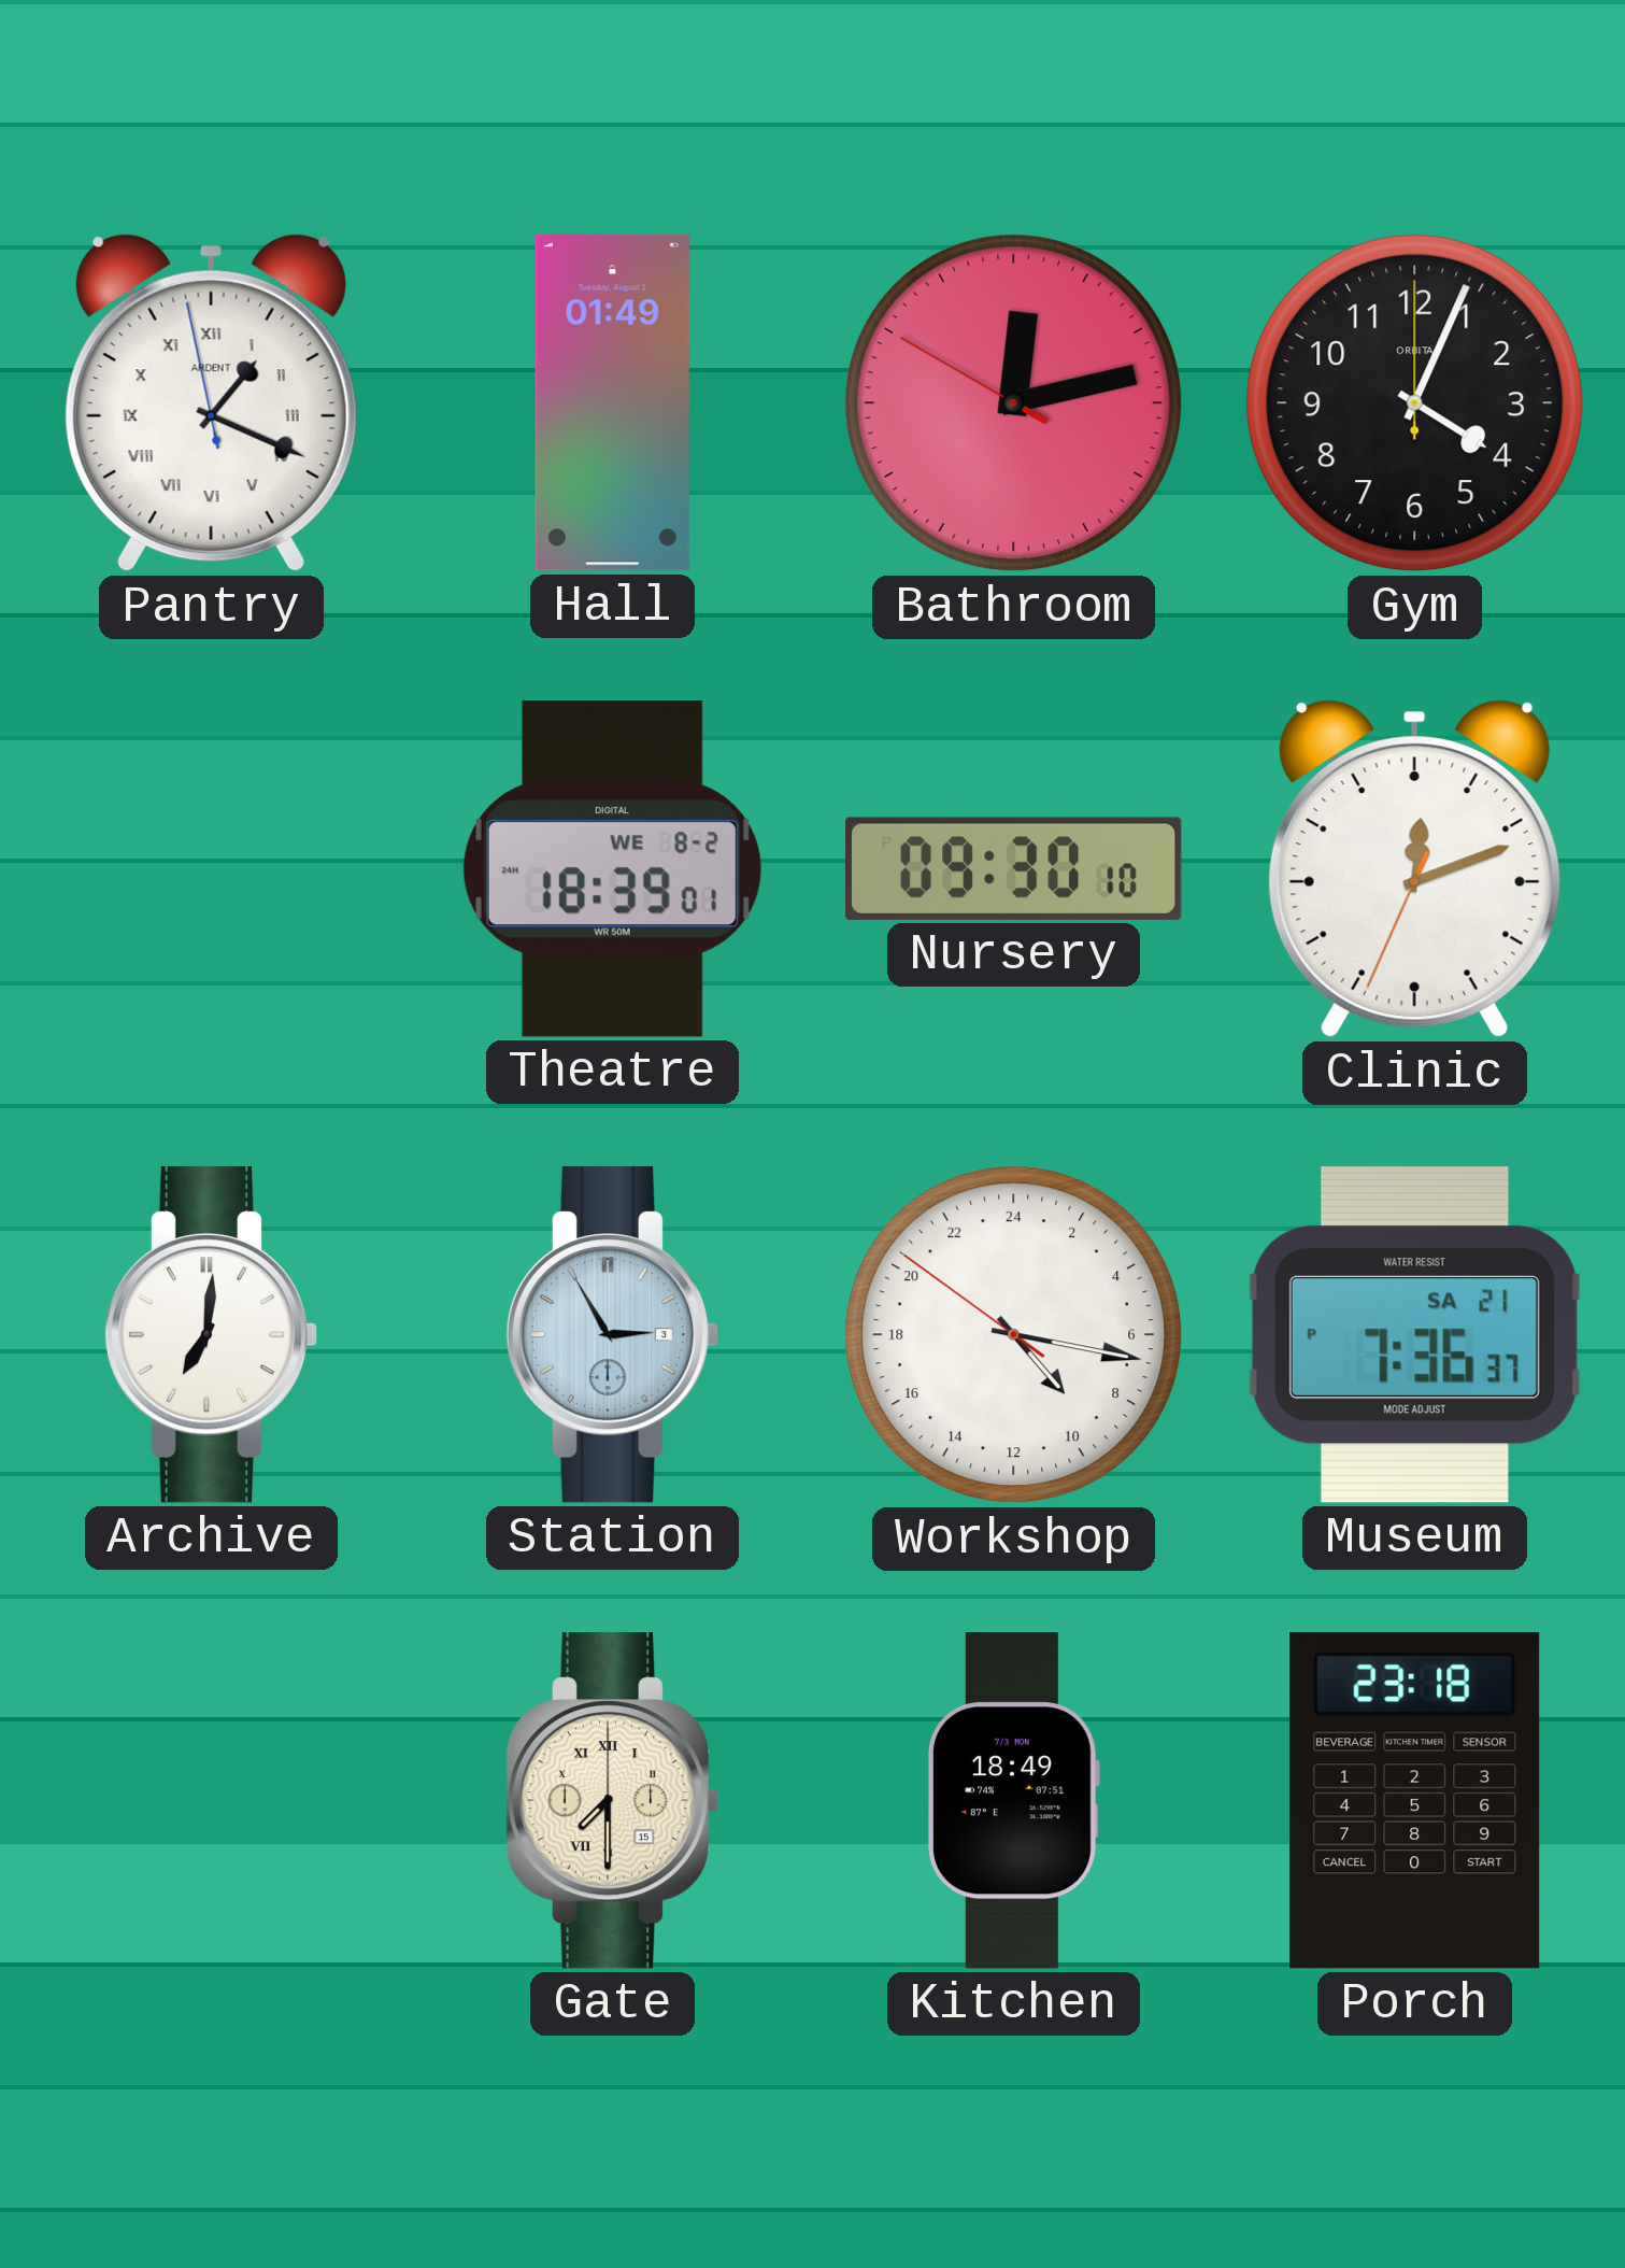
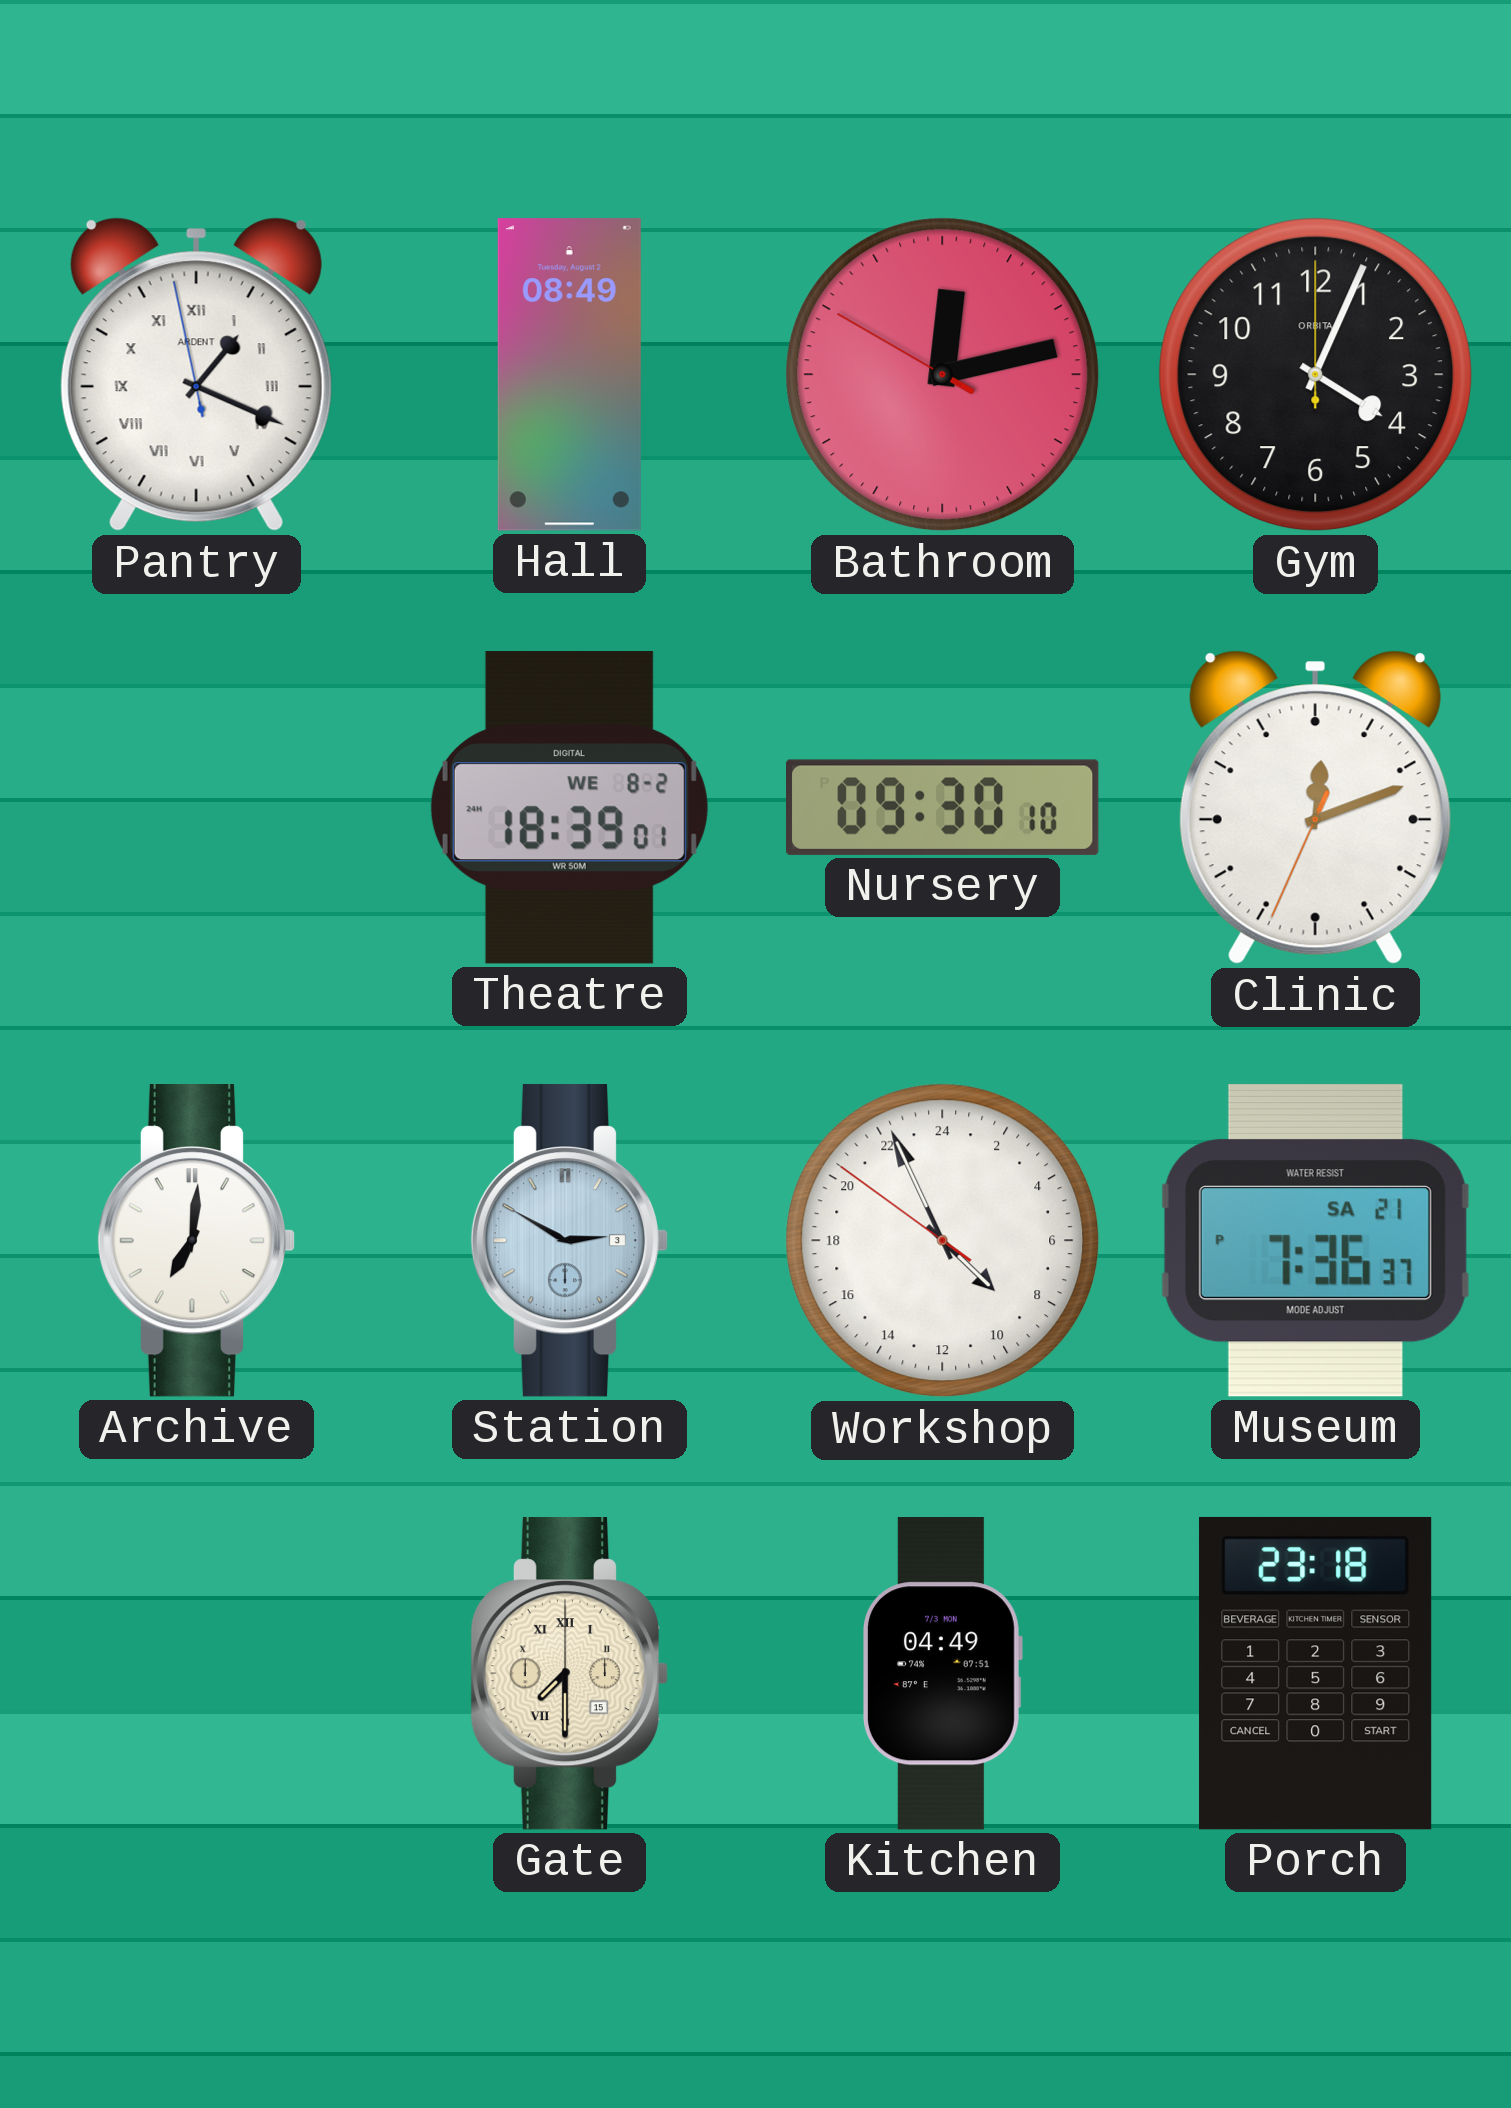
Hall: 01:49 -> 08:49
Station: 2:55 -> 2:50
Workshop: 9:16 -> 8:55
Kitchen: 18:49 -> 04:49
